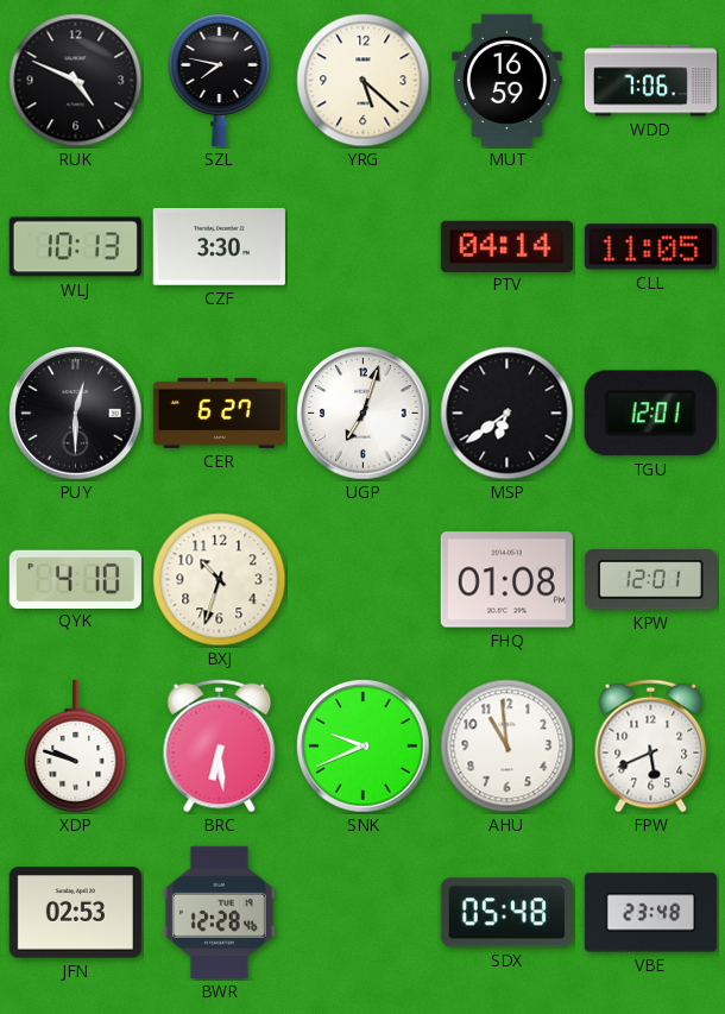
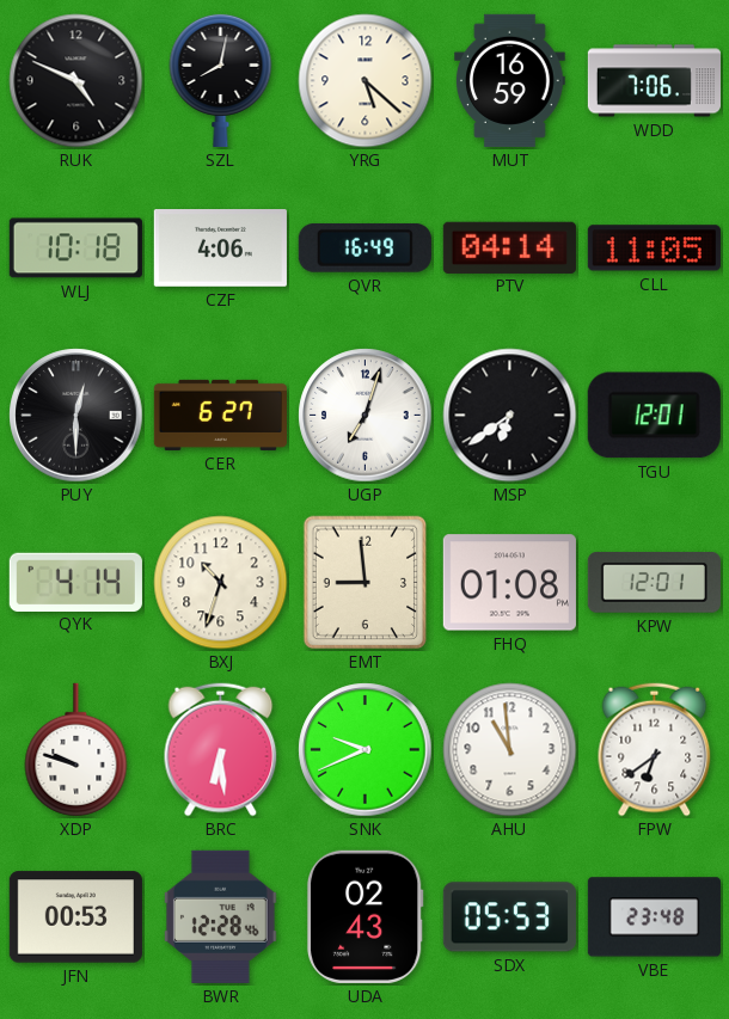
SZL: 7:47 -> 8:02
WLJ: 10:13 -> 10:18
CZF: 3:30 -> 4:06
QVR: none -> 16:49
QYK: 4:10 -> 4:14
EMT: none -> 8:59
FPW: 5:41 -> 6:39
JFN: 02:53 -> 00:53
UDA: none -> 02:43
SDX: 05:48 -> 05:53
